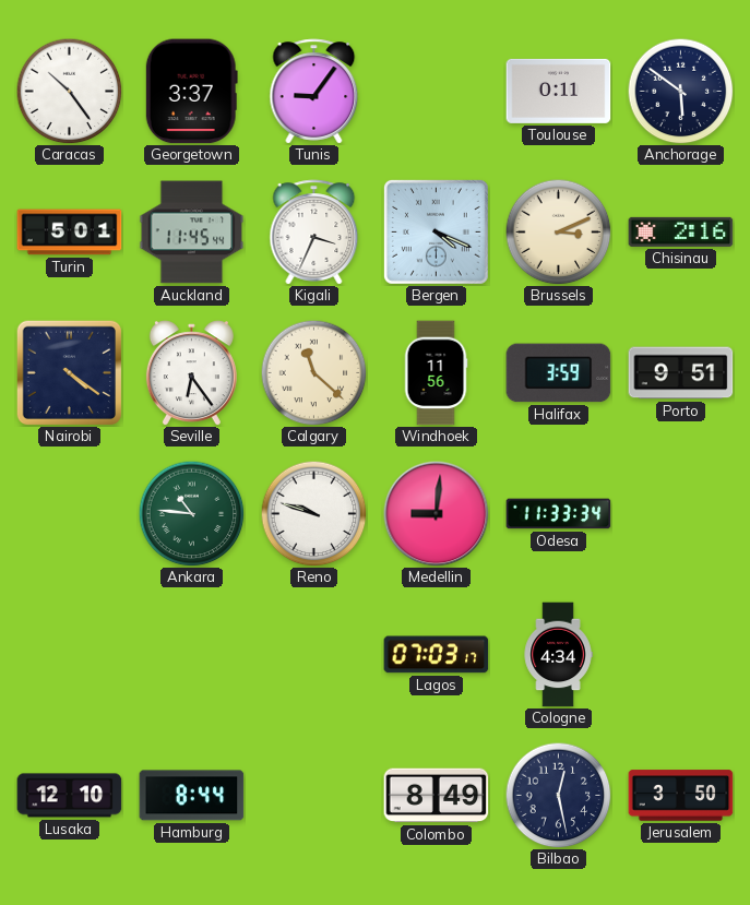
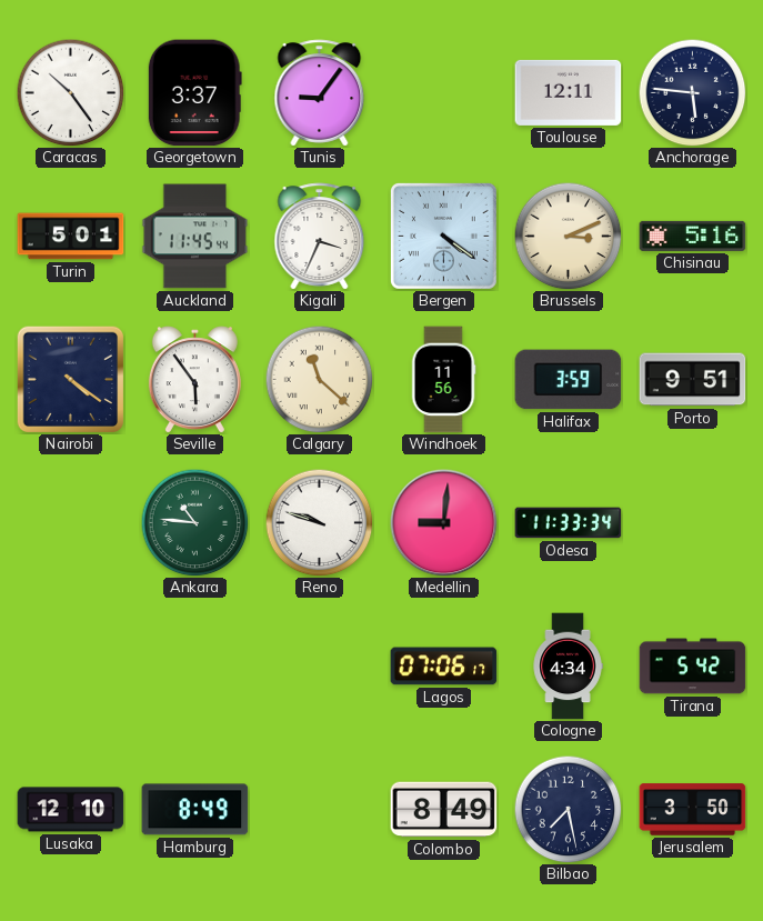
Toulouse: 0:11 -> 12:11
Anchorage: 5:51 -> 5:46
Bergen: 4:19 -> 4:21
Chisinau: 2:16 -> 5:16
Seville: 6:24 -> 5:54
Lagos: 07:03 -> 07:06
Tirana: none -> 5:42
Hamburg: 8:44 -> 8:49
Bilbao: 12:28 -> 7:28
